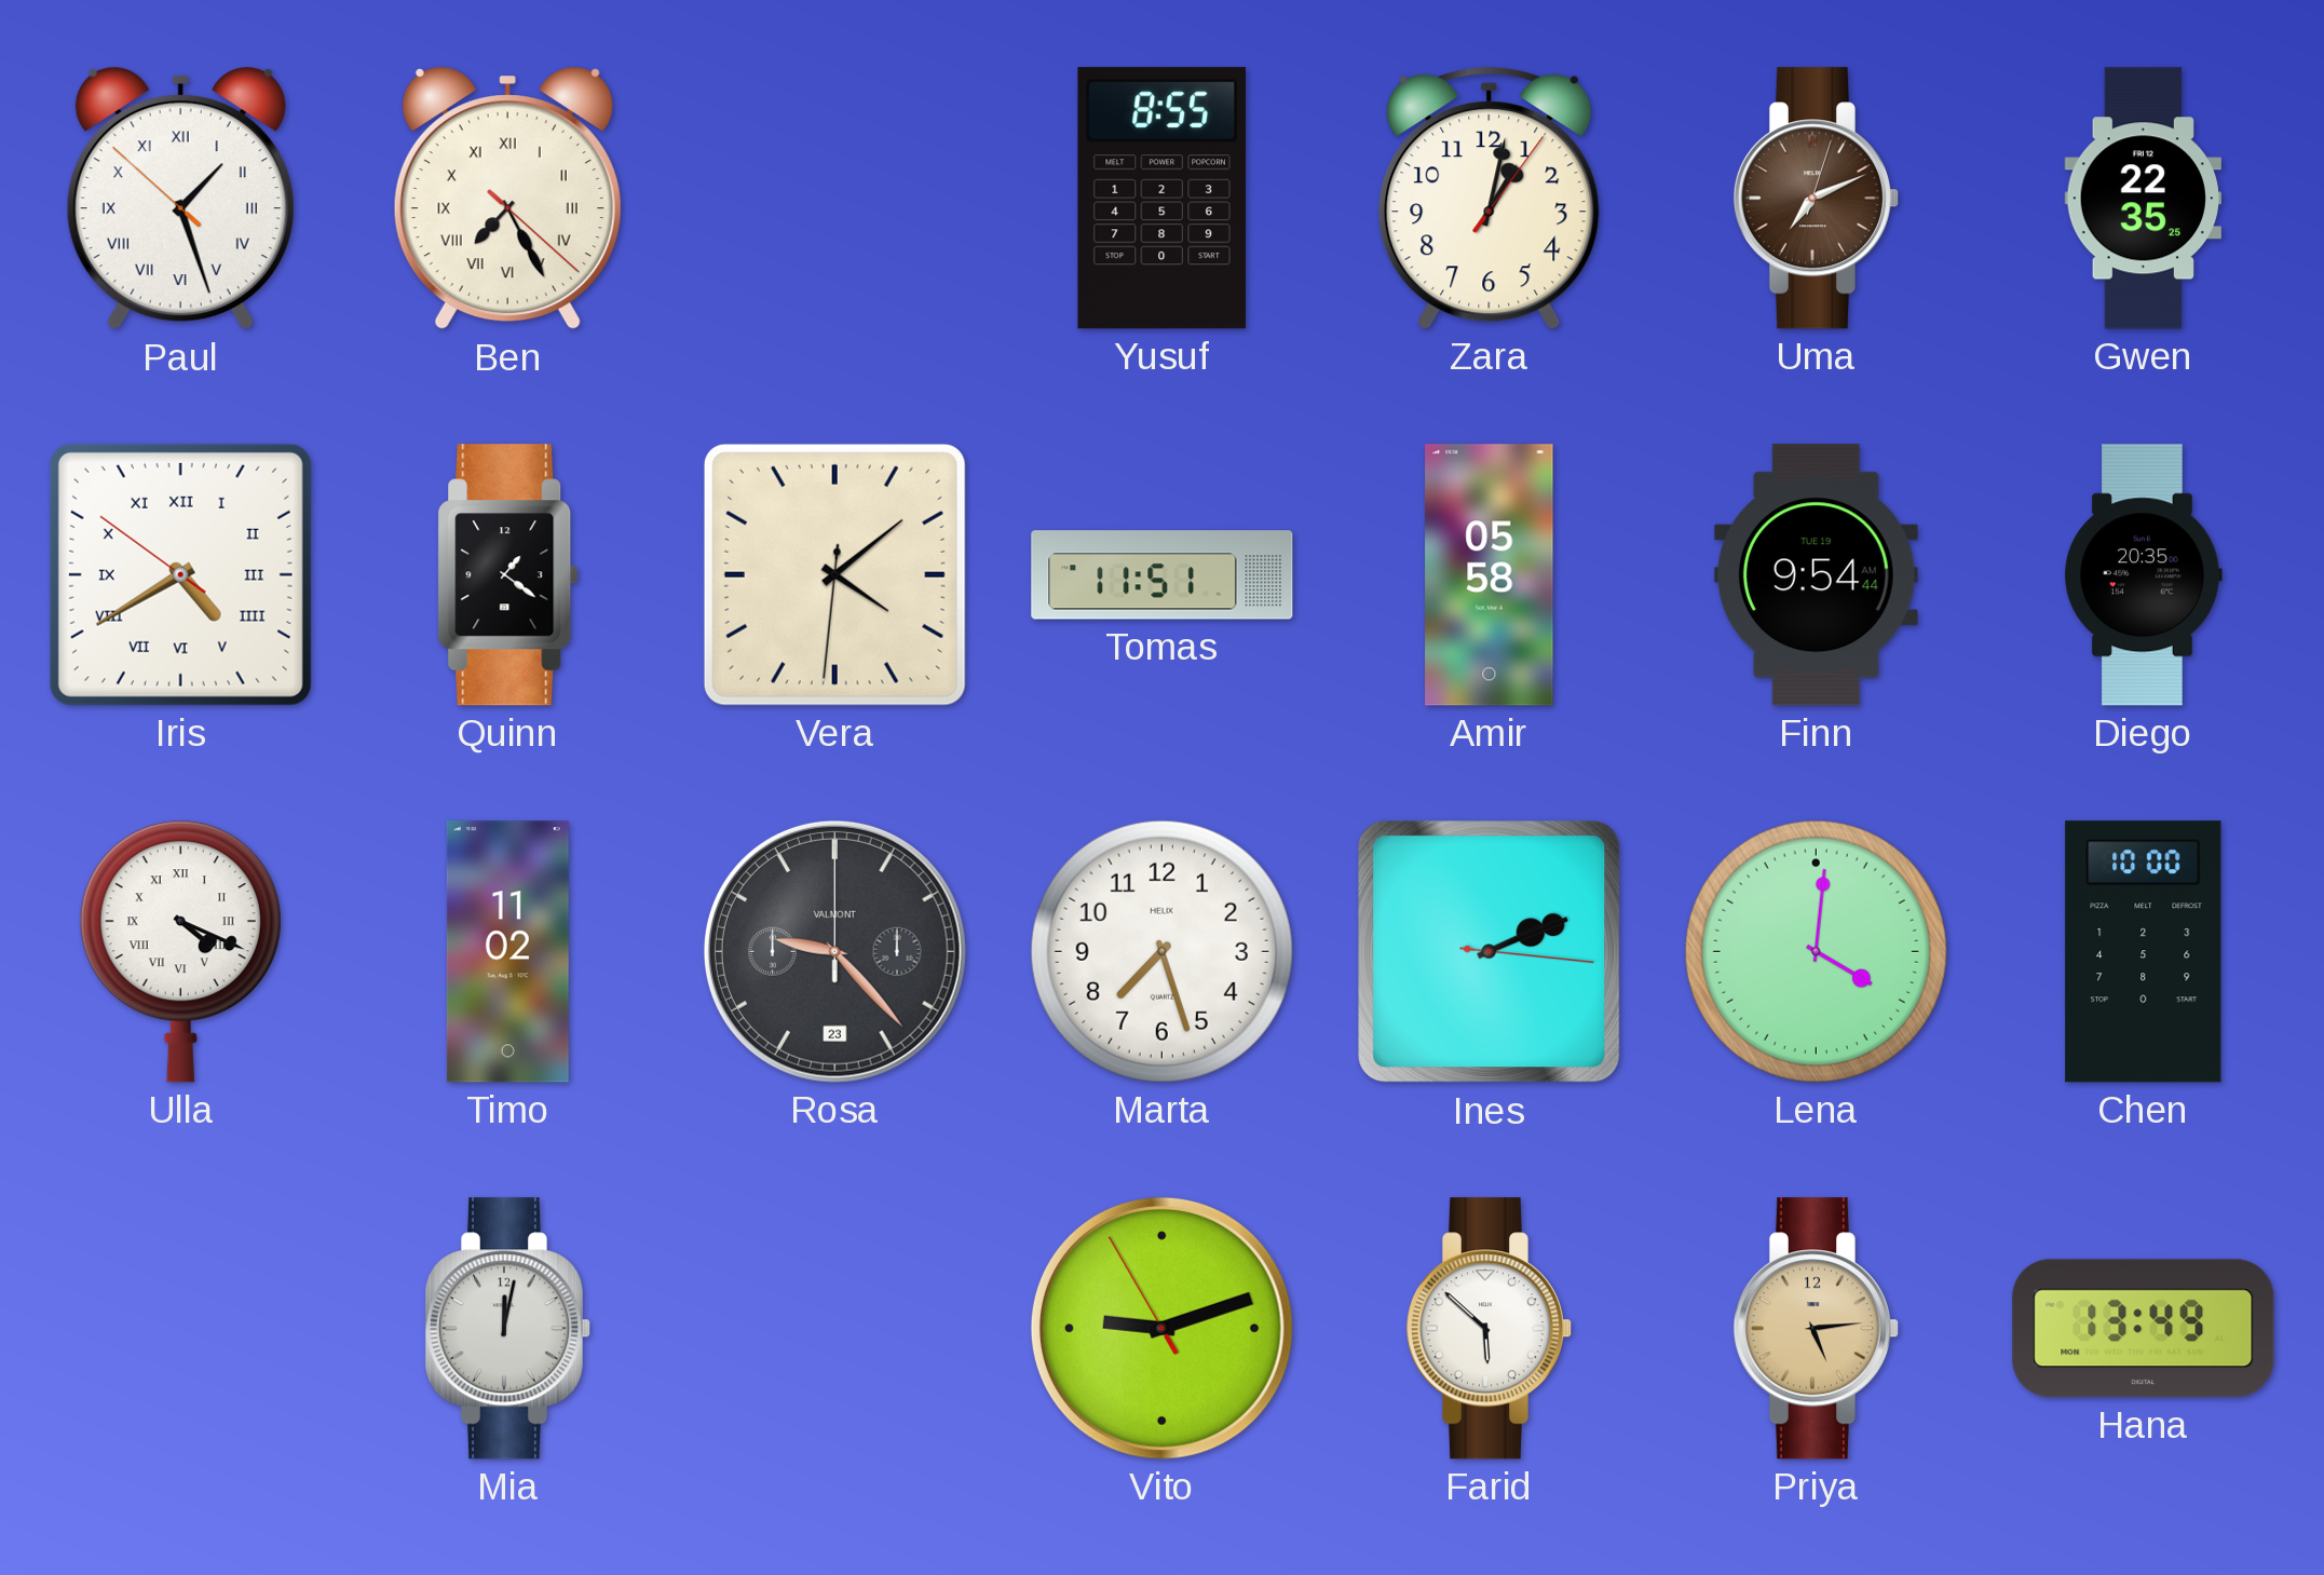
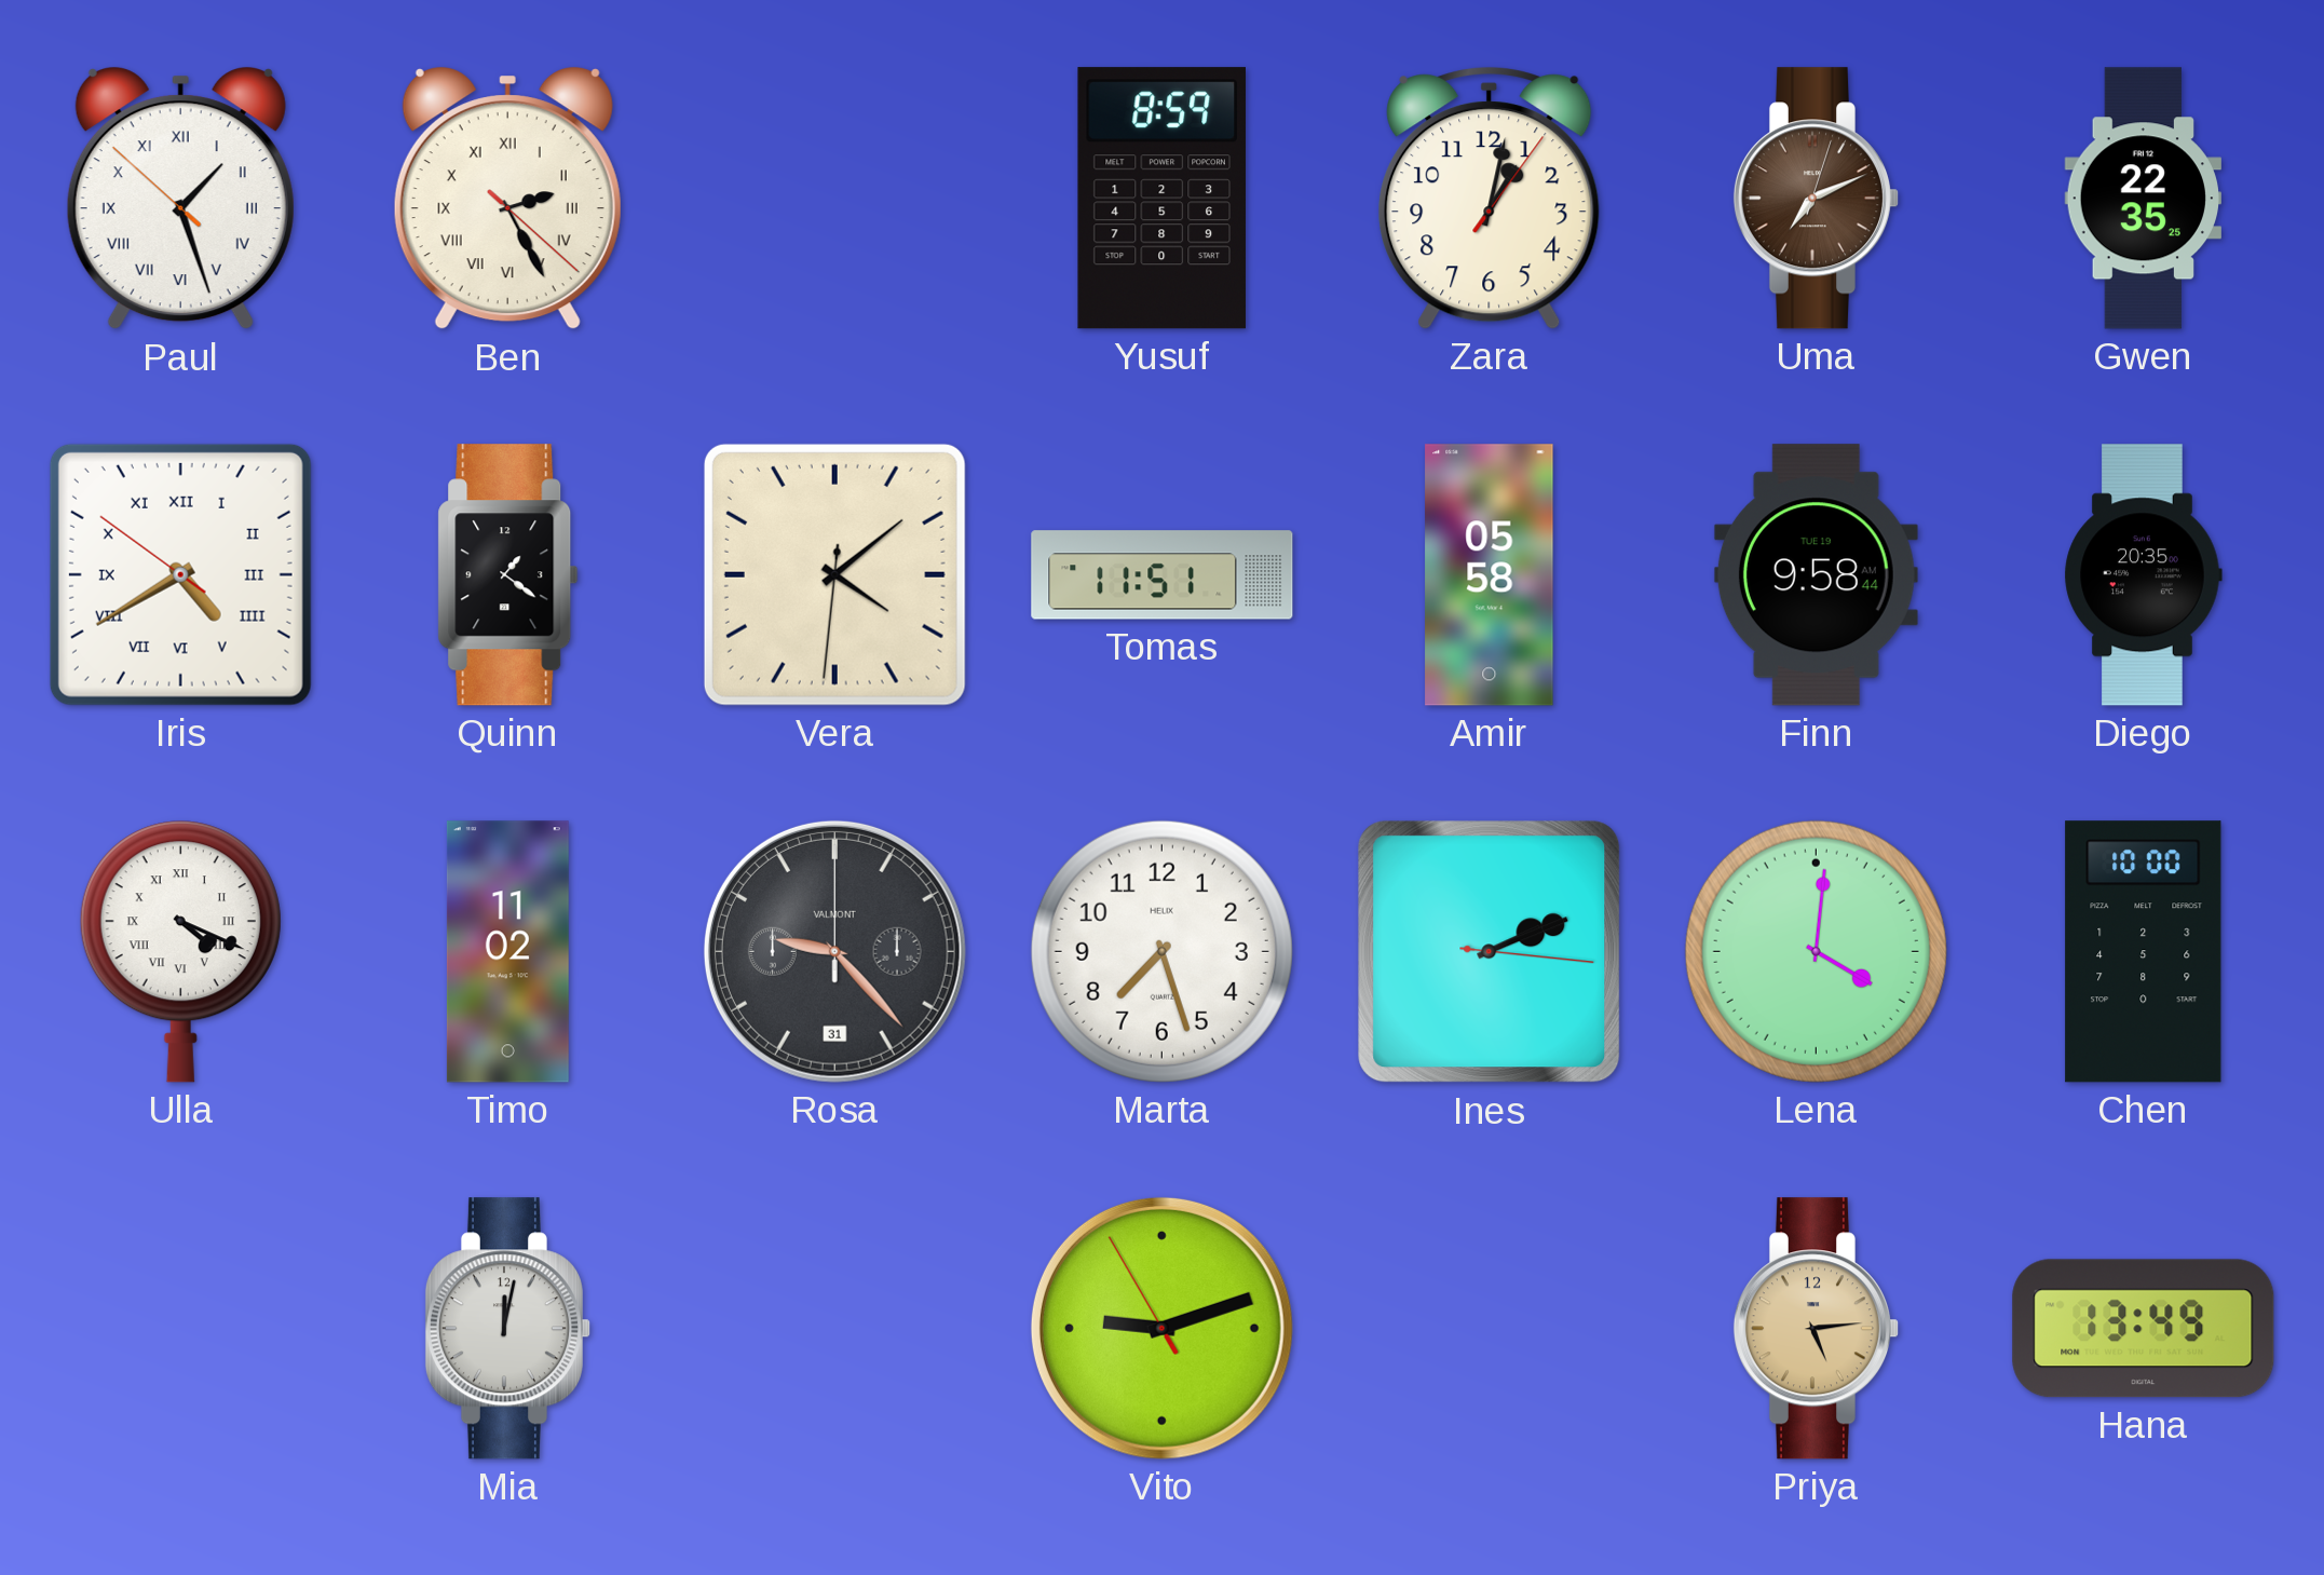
Ben: 7:25 -> 2:25
Yusuf: 8:55 -> 8:59
Finn: 9:54 -> 9:58
Rosa date: 23 -> 31
Farid: 5:52 -> none
